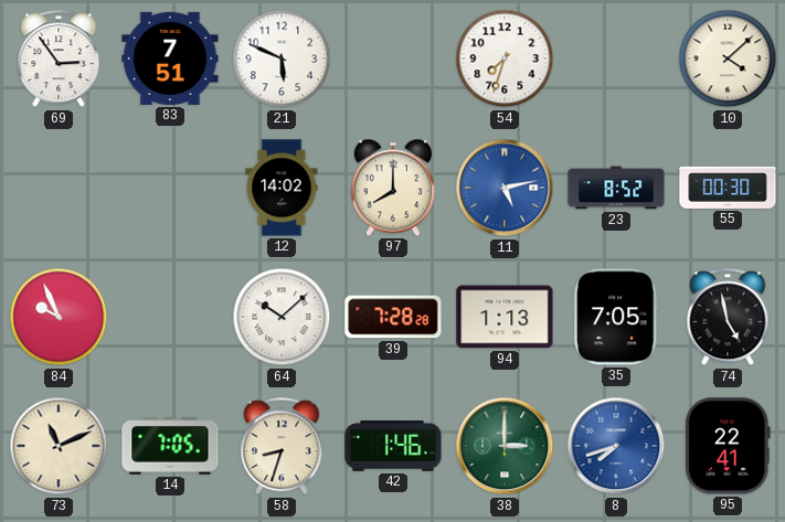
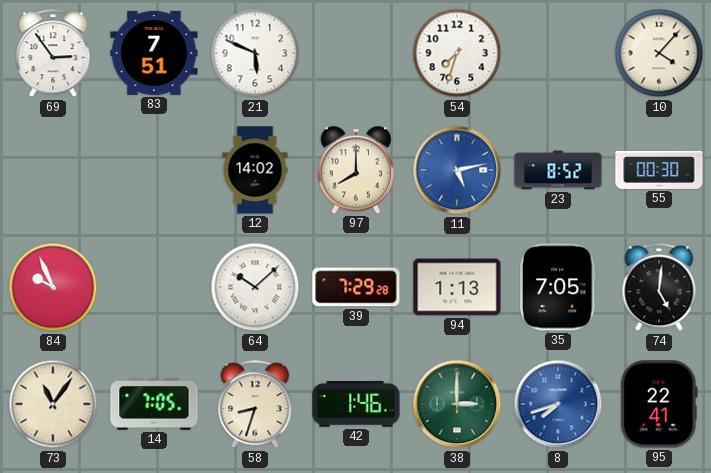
10: 4:08 -> 4:07
39: 7:28 -> 7:29
74: 4:58 -> 5:01
73: 11:11 -> 11:06
